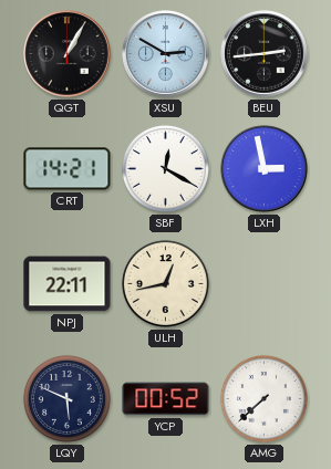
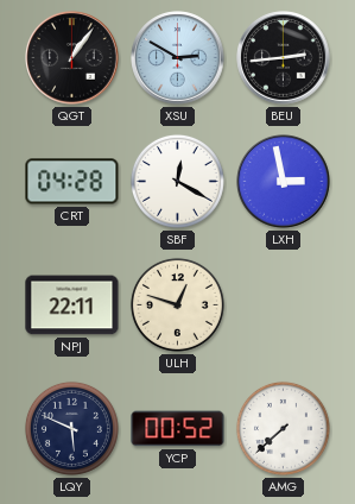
QGT: 1:05 -> 1:06
CRT: 14:21 -> 04:28
ULH: 12:43 -> 12:48
